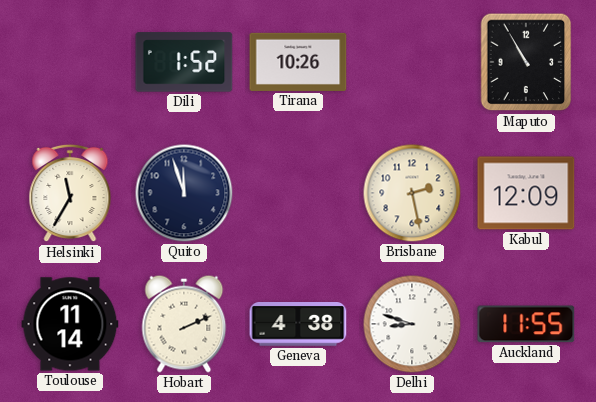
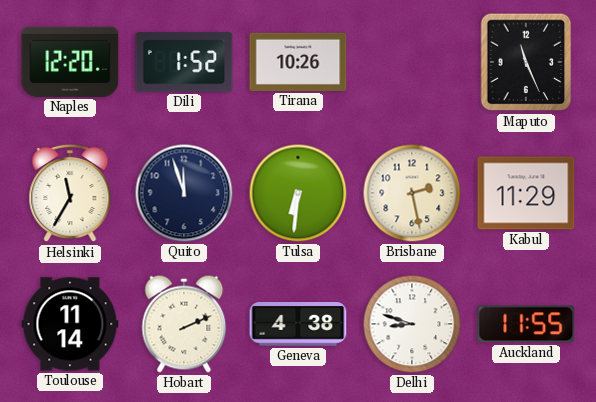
Naples: none -> 12:20
Maputo: 10:55 -> 11:26
Tulsa: none -> 6:31
Kabul: 12:09 -> 11:29
